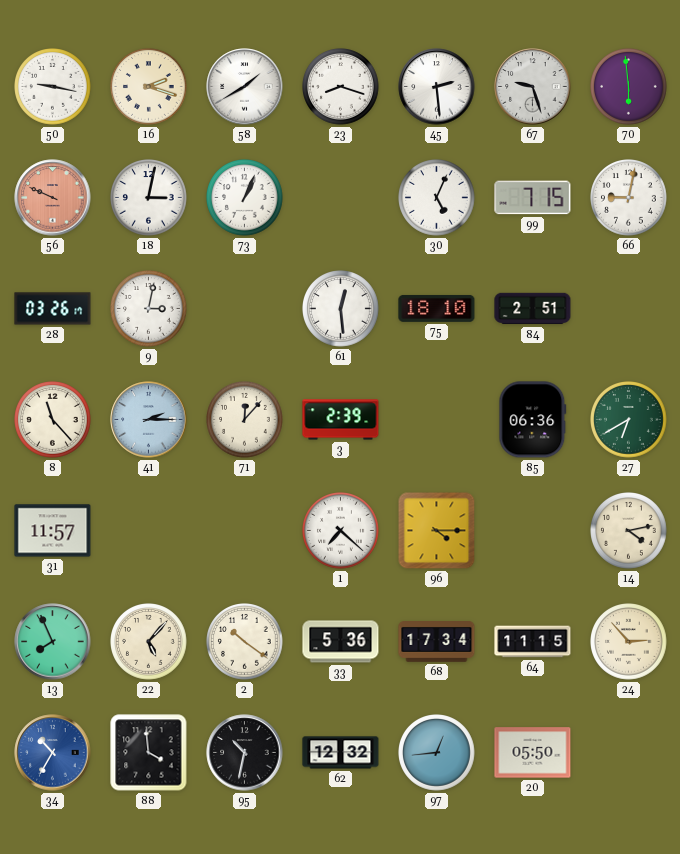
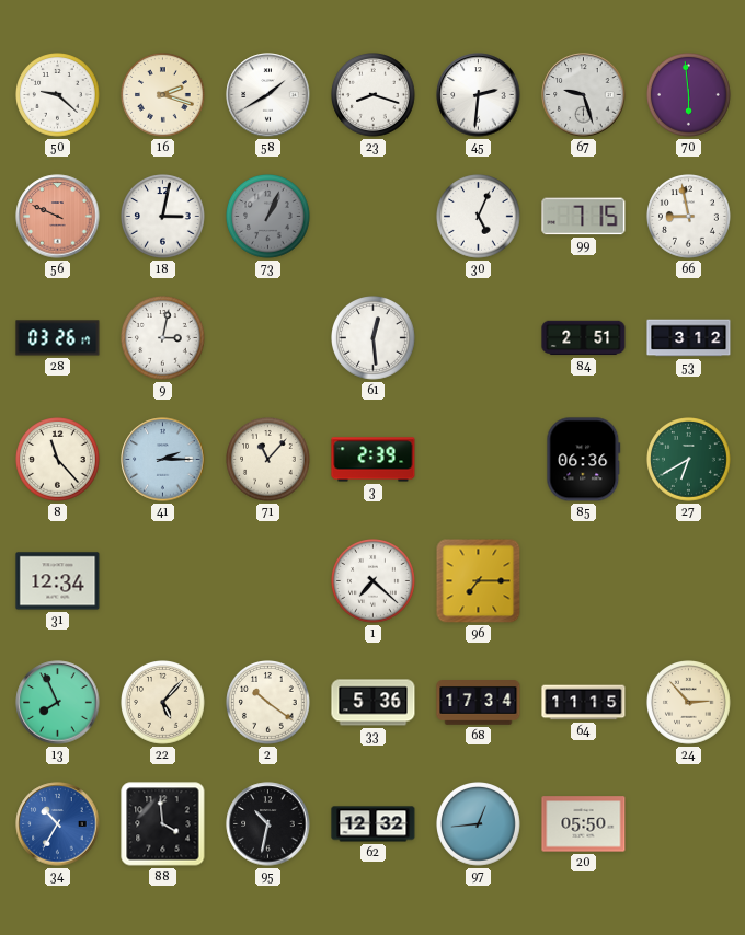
50: 9:17 -> 9:22
45: 2:29 -> 2:31
73 dial: white -> grey
66: 9:02 -> 8:58
75: 18:10 -> none
53: none -> 3:12
71: 12:07 -> 11:07
31: 11:57 -> 12:34
96: 4:15 -> 7:15
14: 4:13 -> none
